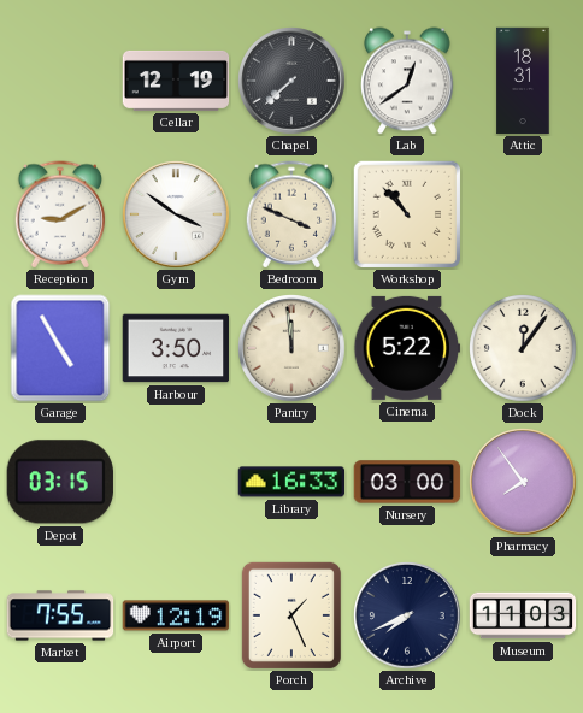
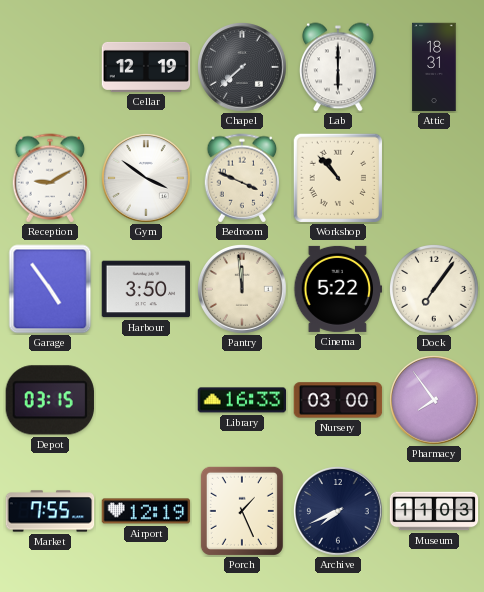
Lab: 12:39 -> 6:00
Garage: 4:55 -> 4:54
Dock: 12:06 -> 7:06
